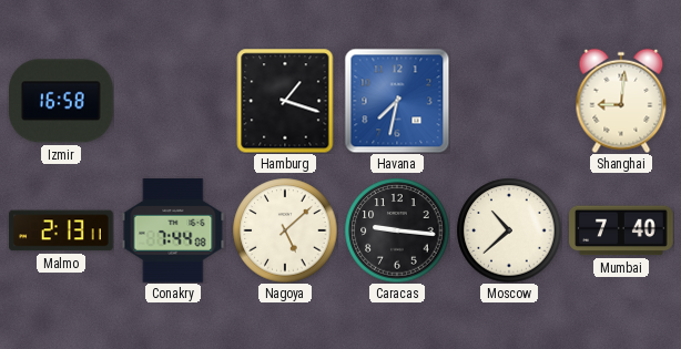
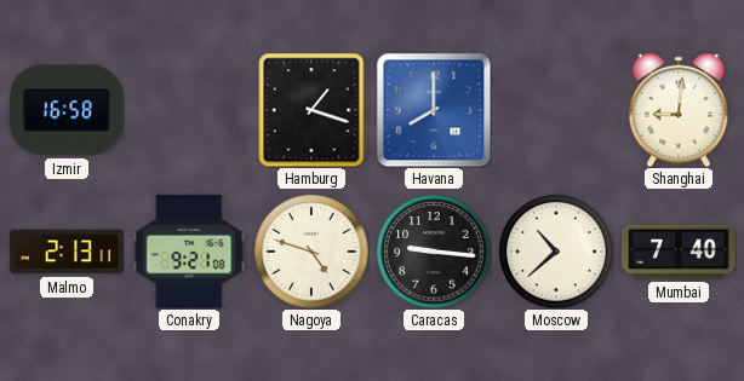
Havana: 7:32 -> 8:00
Conakry: 7:44 -> 9:21
Nagoya: 5:08 -> 4:48
